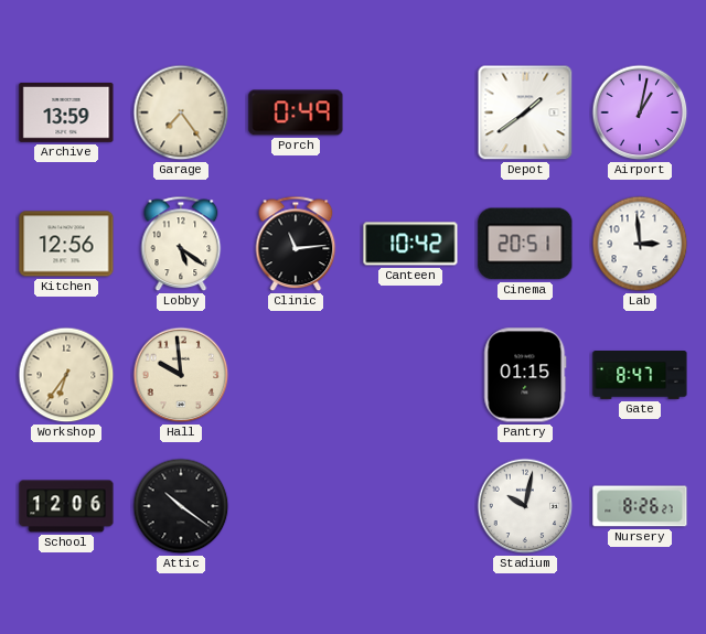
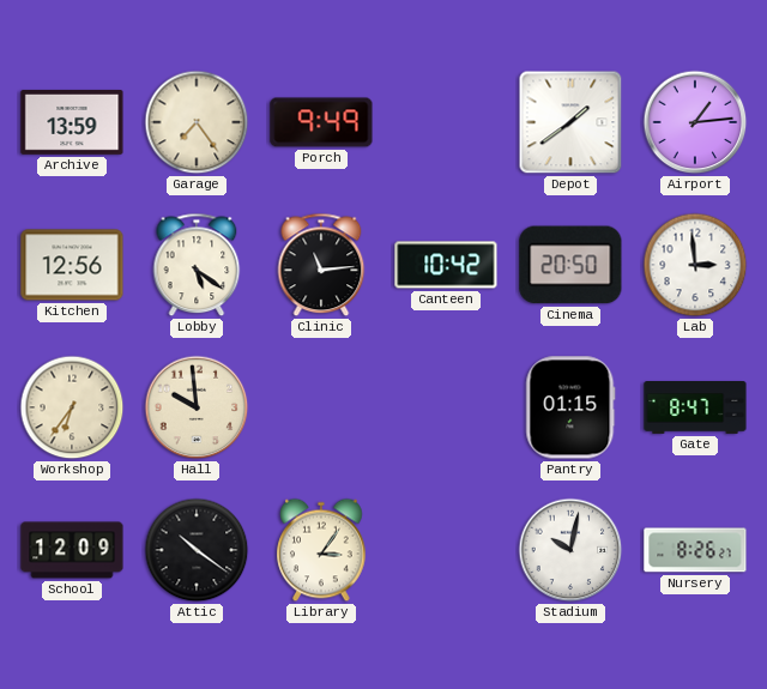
Porch: 0:49 -> 9:49
Airport: 1:02 -> 1:14
Cinema: 20:51 -> 20:50
School: 12:06 -> 12:09
Library: none -> 3:06
